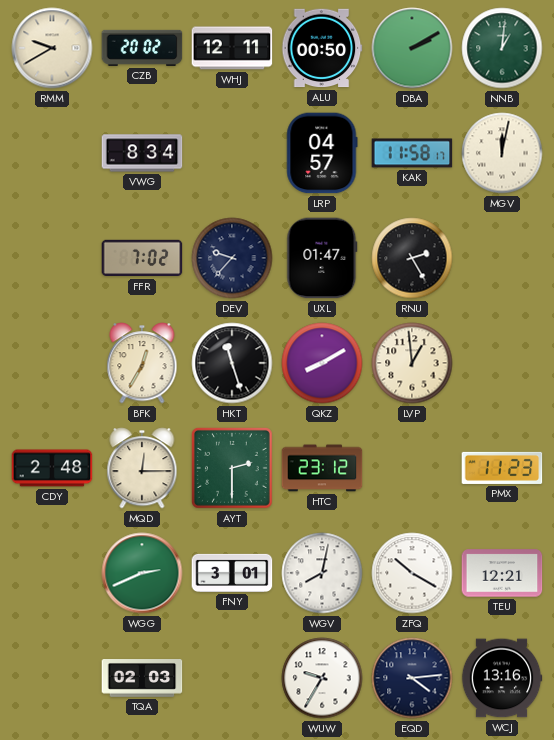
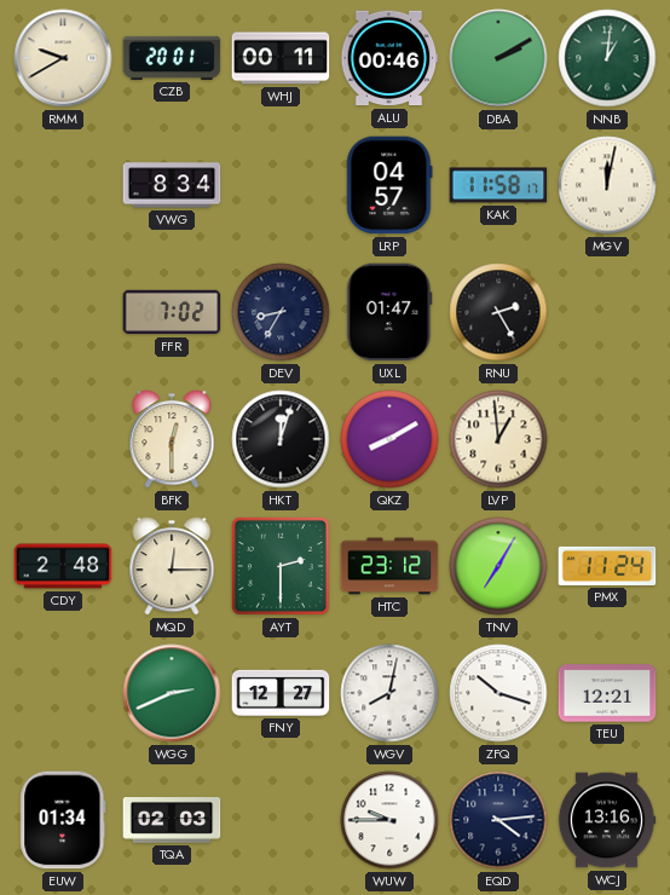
CZB: 20:02 -> 20:01
WHJ: 12:11 -> 00:11
ALU: 00:50 -> 00:46
DEV: 9:37 -> 8:35
BFK: 12:35 -> 12:30
HKT: 11:27 -> 12:03
TNV: none -> 7:05
PMX: 11:23 -> 11:24
FNY: 3:01 -> 12:27
ZFQ: 10:20 -> 10:18
EUW: none -> 01:34
WUW: 9:35 -> 9:45
